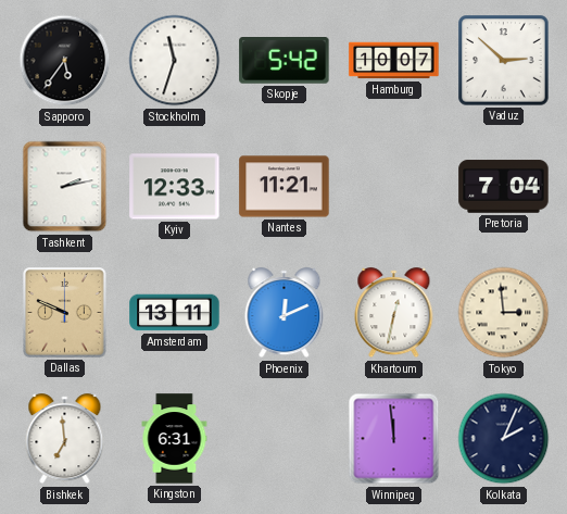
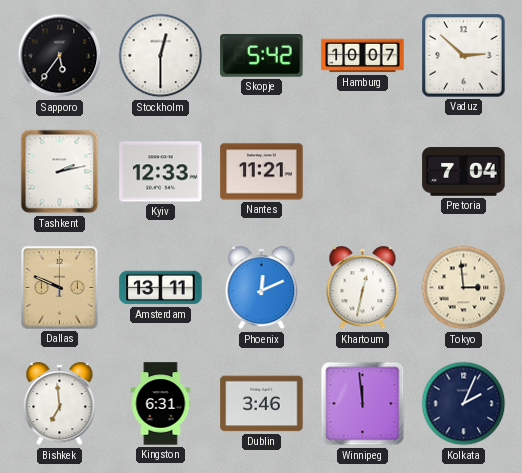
Stockholm: 11:33 -> 12:30
Dublin: none -> 3:46
